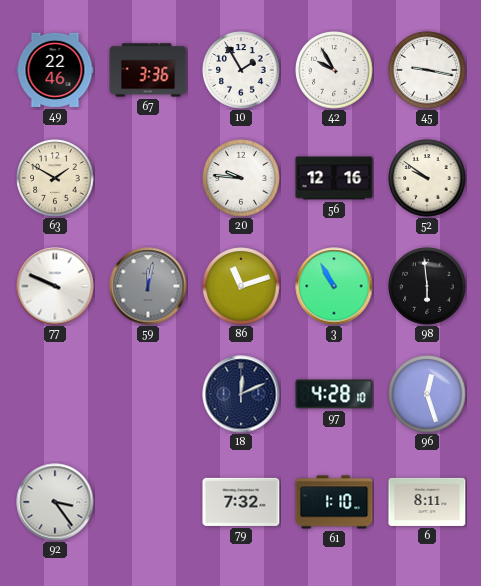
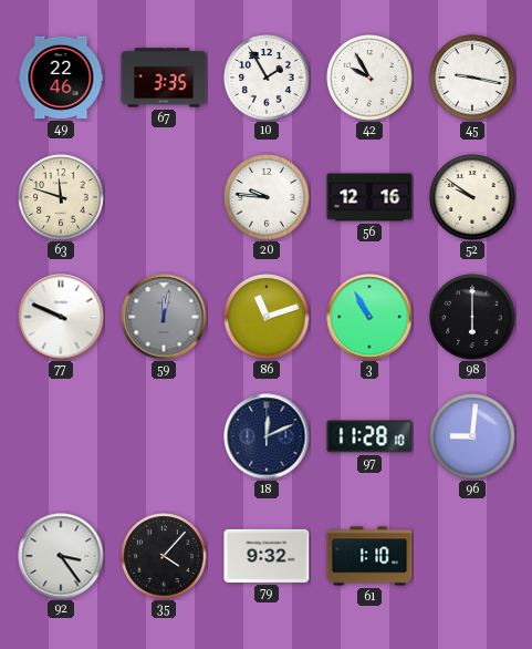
67: 3:36 -> 3:35
63: 1:50 -> 11:48
98: 5:59 -> 6:00
97: 4:28 -> 11:28
96: 12:27 -> 9:01
35: none -> 4:07
79: 7:32 -> 9:32
6: 8:11 -> none
